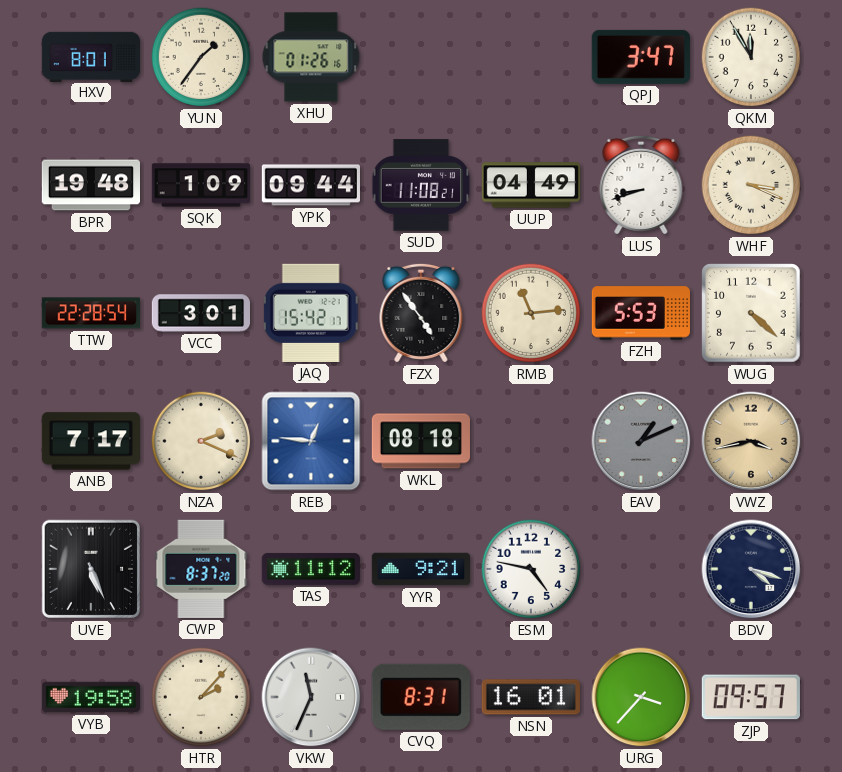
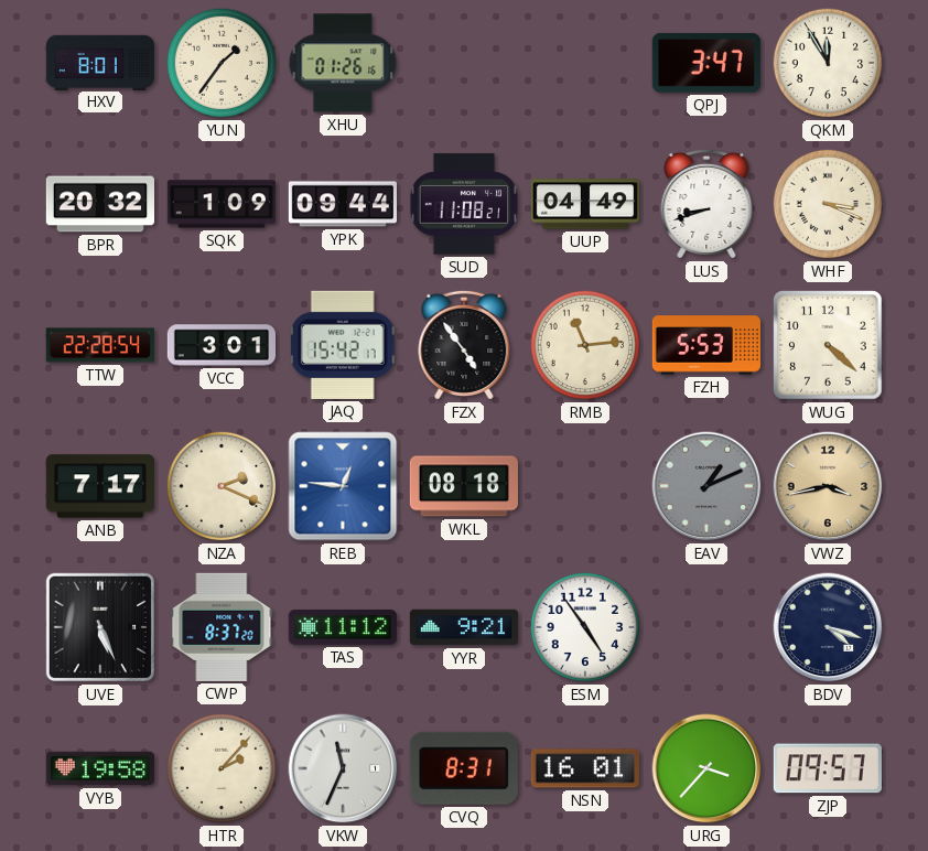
BPR: 19:48 -> 20:32
ESM: 4:47 -> 4:54
